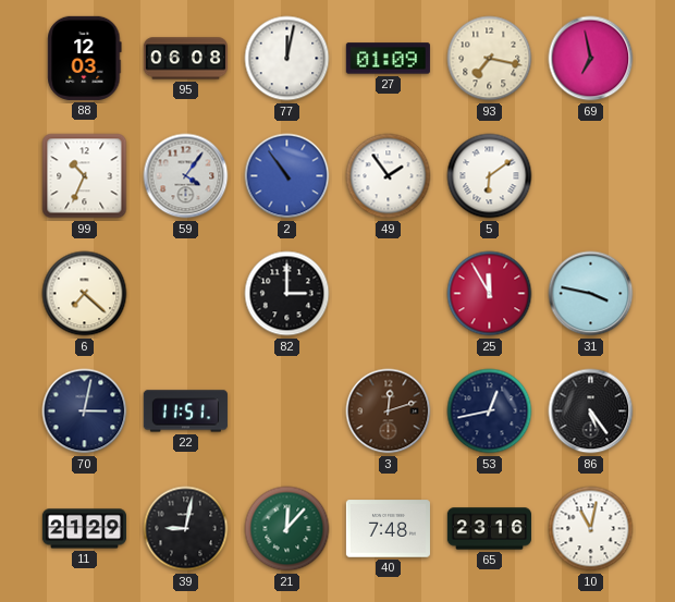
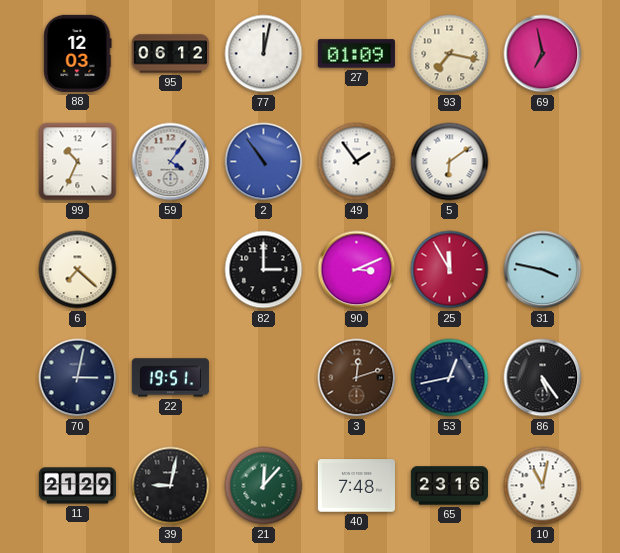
95: 06:08 -> 06:12
90: none -> 3:11
22: 11:51 -> 19:51
